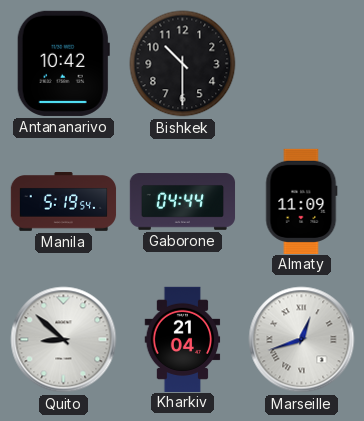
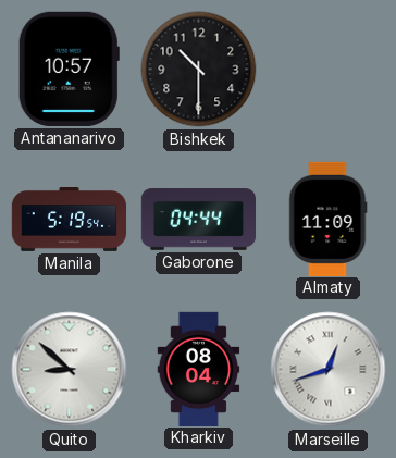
Antananarivo: 10:42 -> 10:57
Kharkiv: 21:04 -> 08:04
